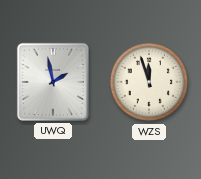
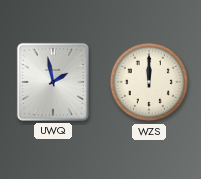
WZS: 11:57 -> 12:00
